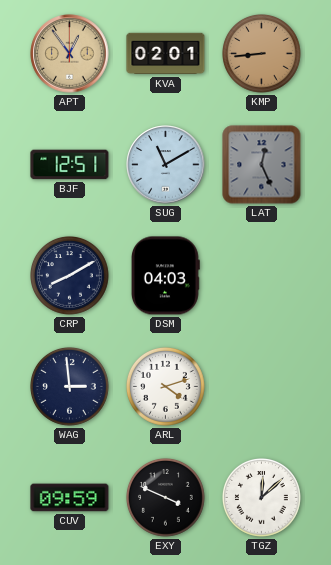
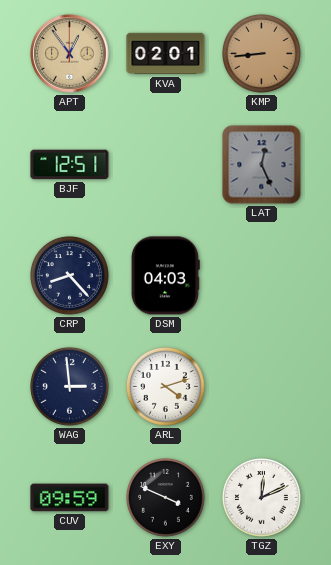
SUG: 11:10 -> none
CRP: 8:10 -> 8:23
TGZ: 12:08 -> 12:11
